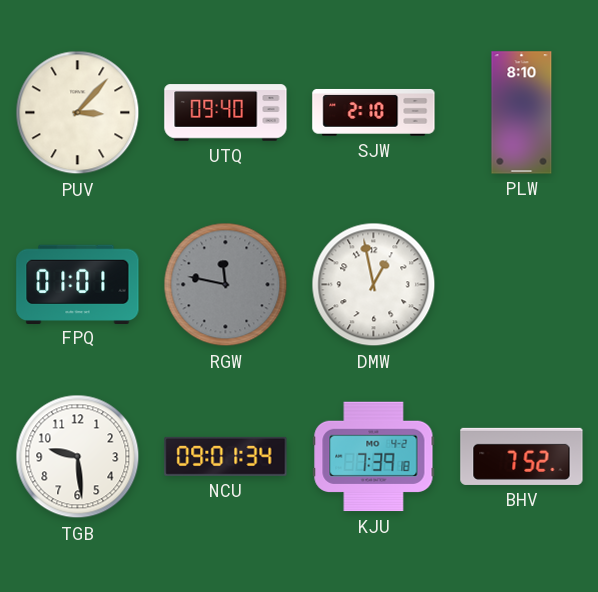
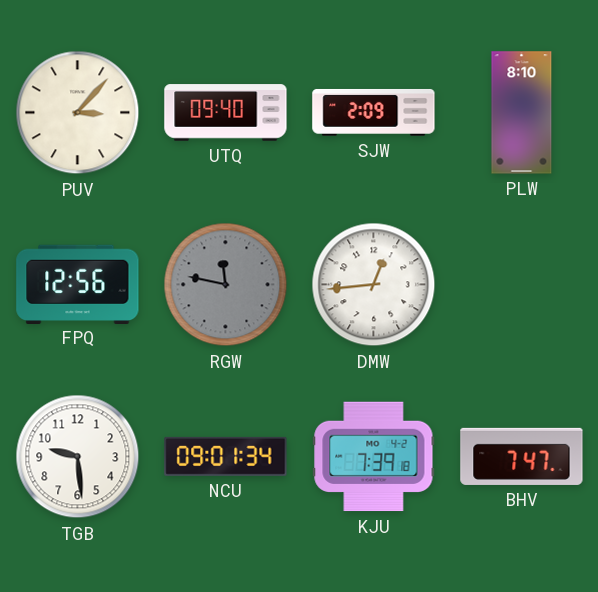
SJW: 2:10 -> 2:09
FPQ: 01:01 -> 12:56
DMW: 12:58 -> 12:44
BHV: 7:52 -> 7:47
